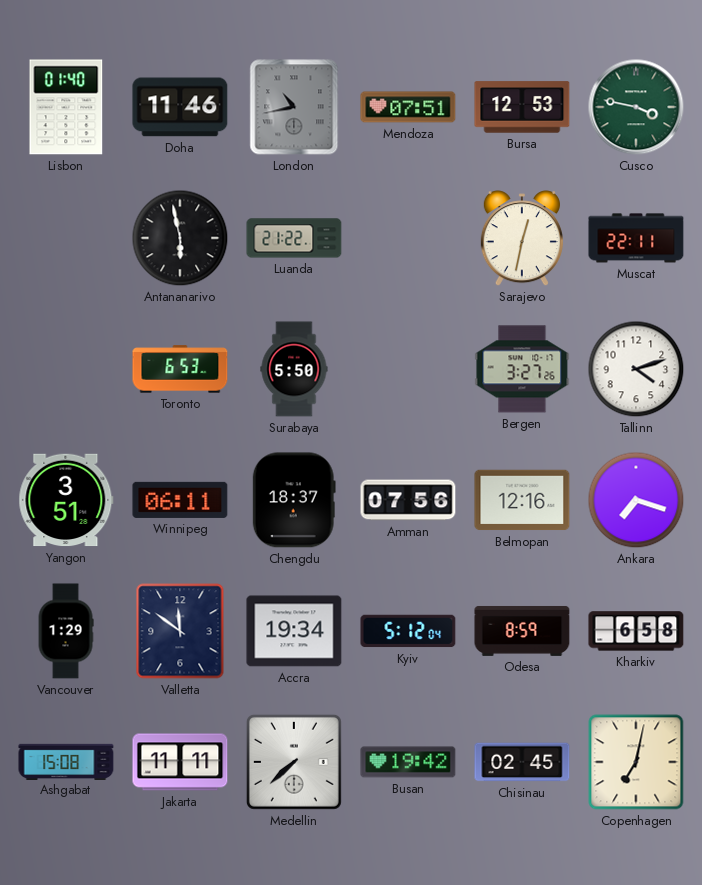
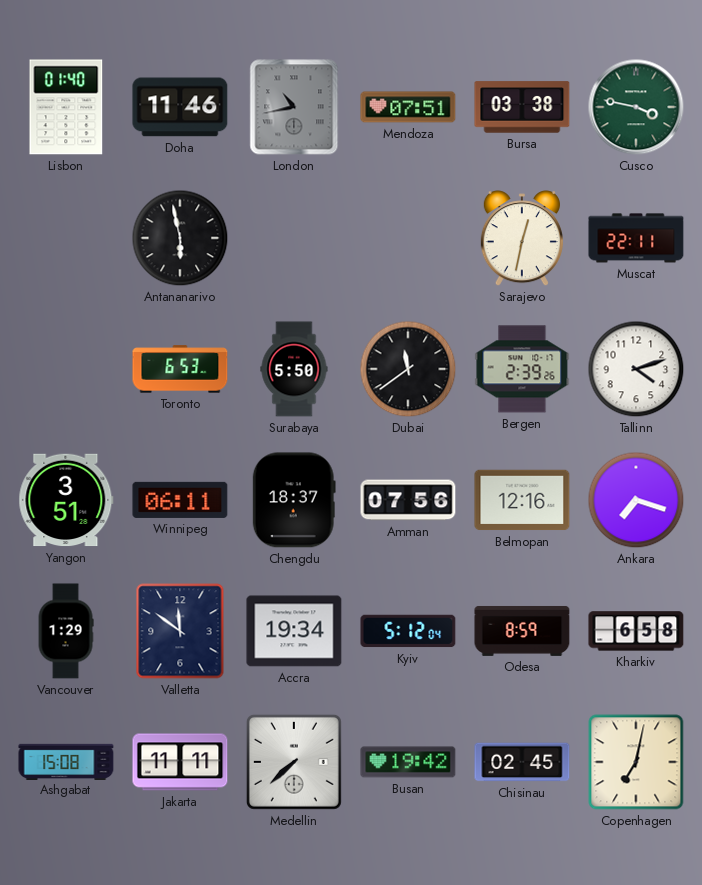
Bursa: 12:53 -> 03:38
Luanda: 21:22 -> none
Dubai: none -> 11:39
Bergen: 3:27 -> 2:39
